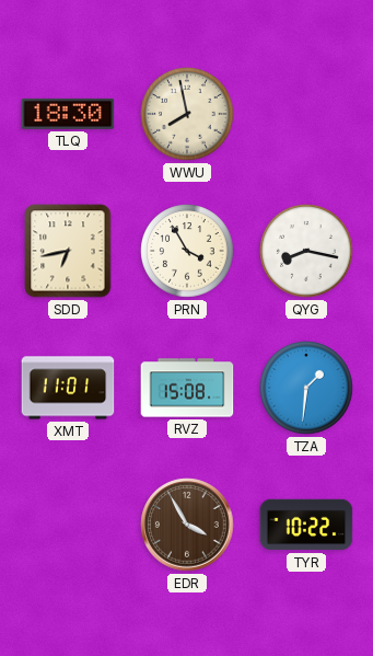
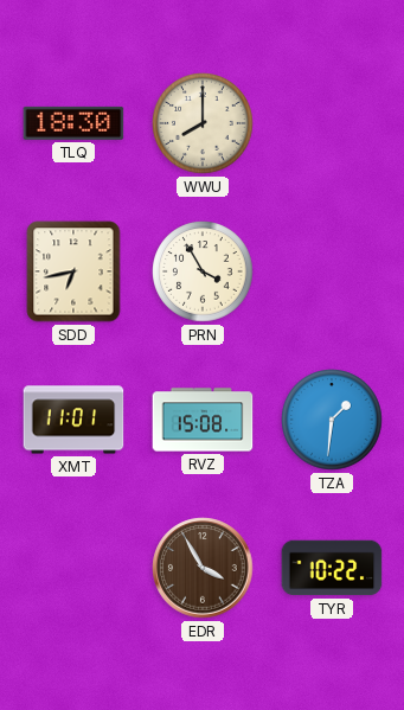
WWU: 7:58 -> 8:00
QYG: 8:17 -> none
